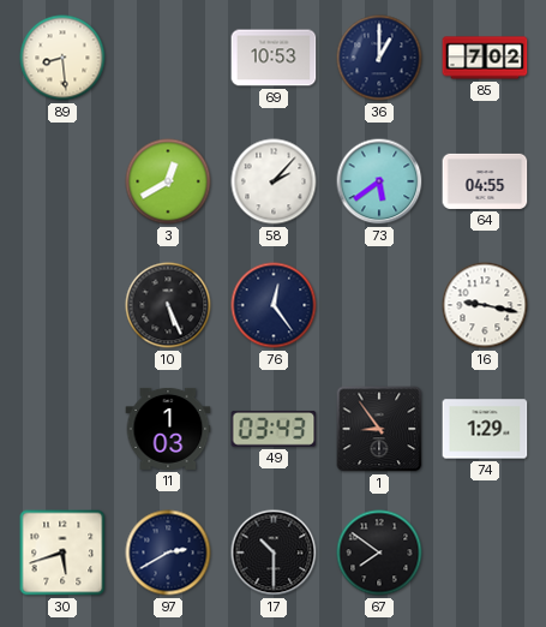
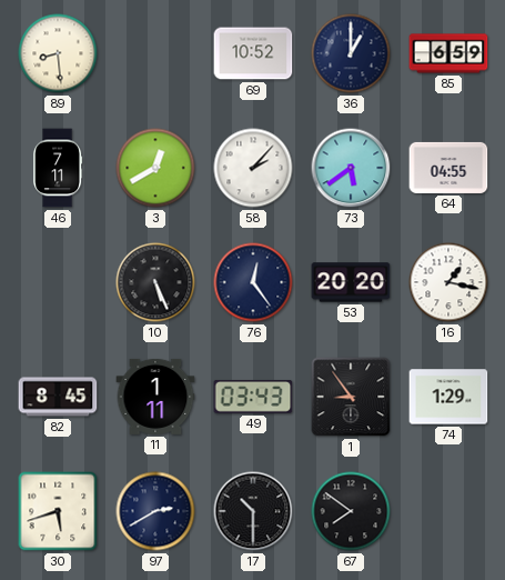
69: 10:53 -> 10:52
85: 7:02 -> 6:59
46: none -> 7:11
53: none -> 20:20
16: 9:17 -> 1:17
82: none -> 8:45
11: 1:03 -> 1:11
